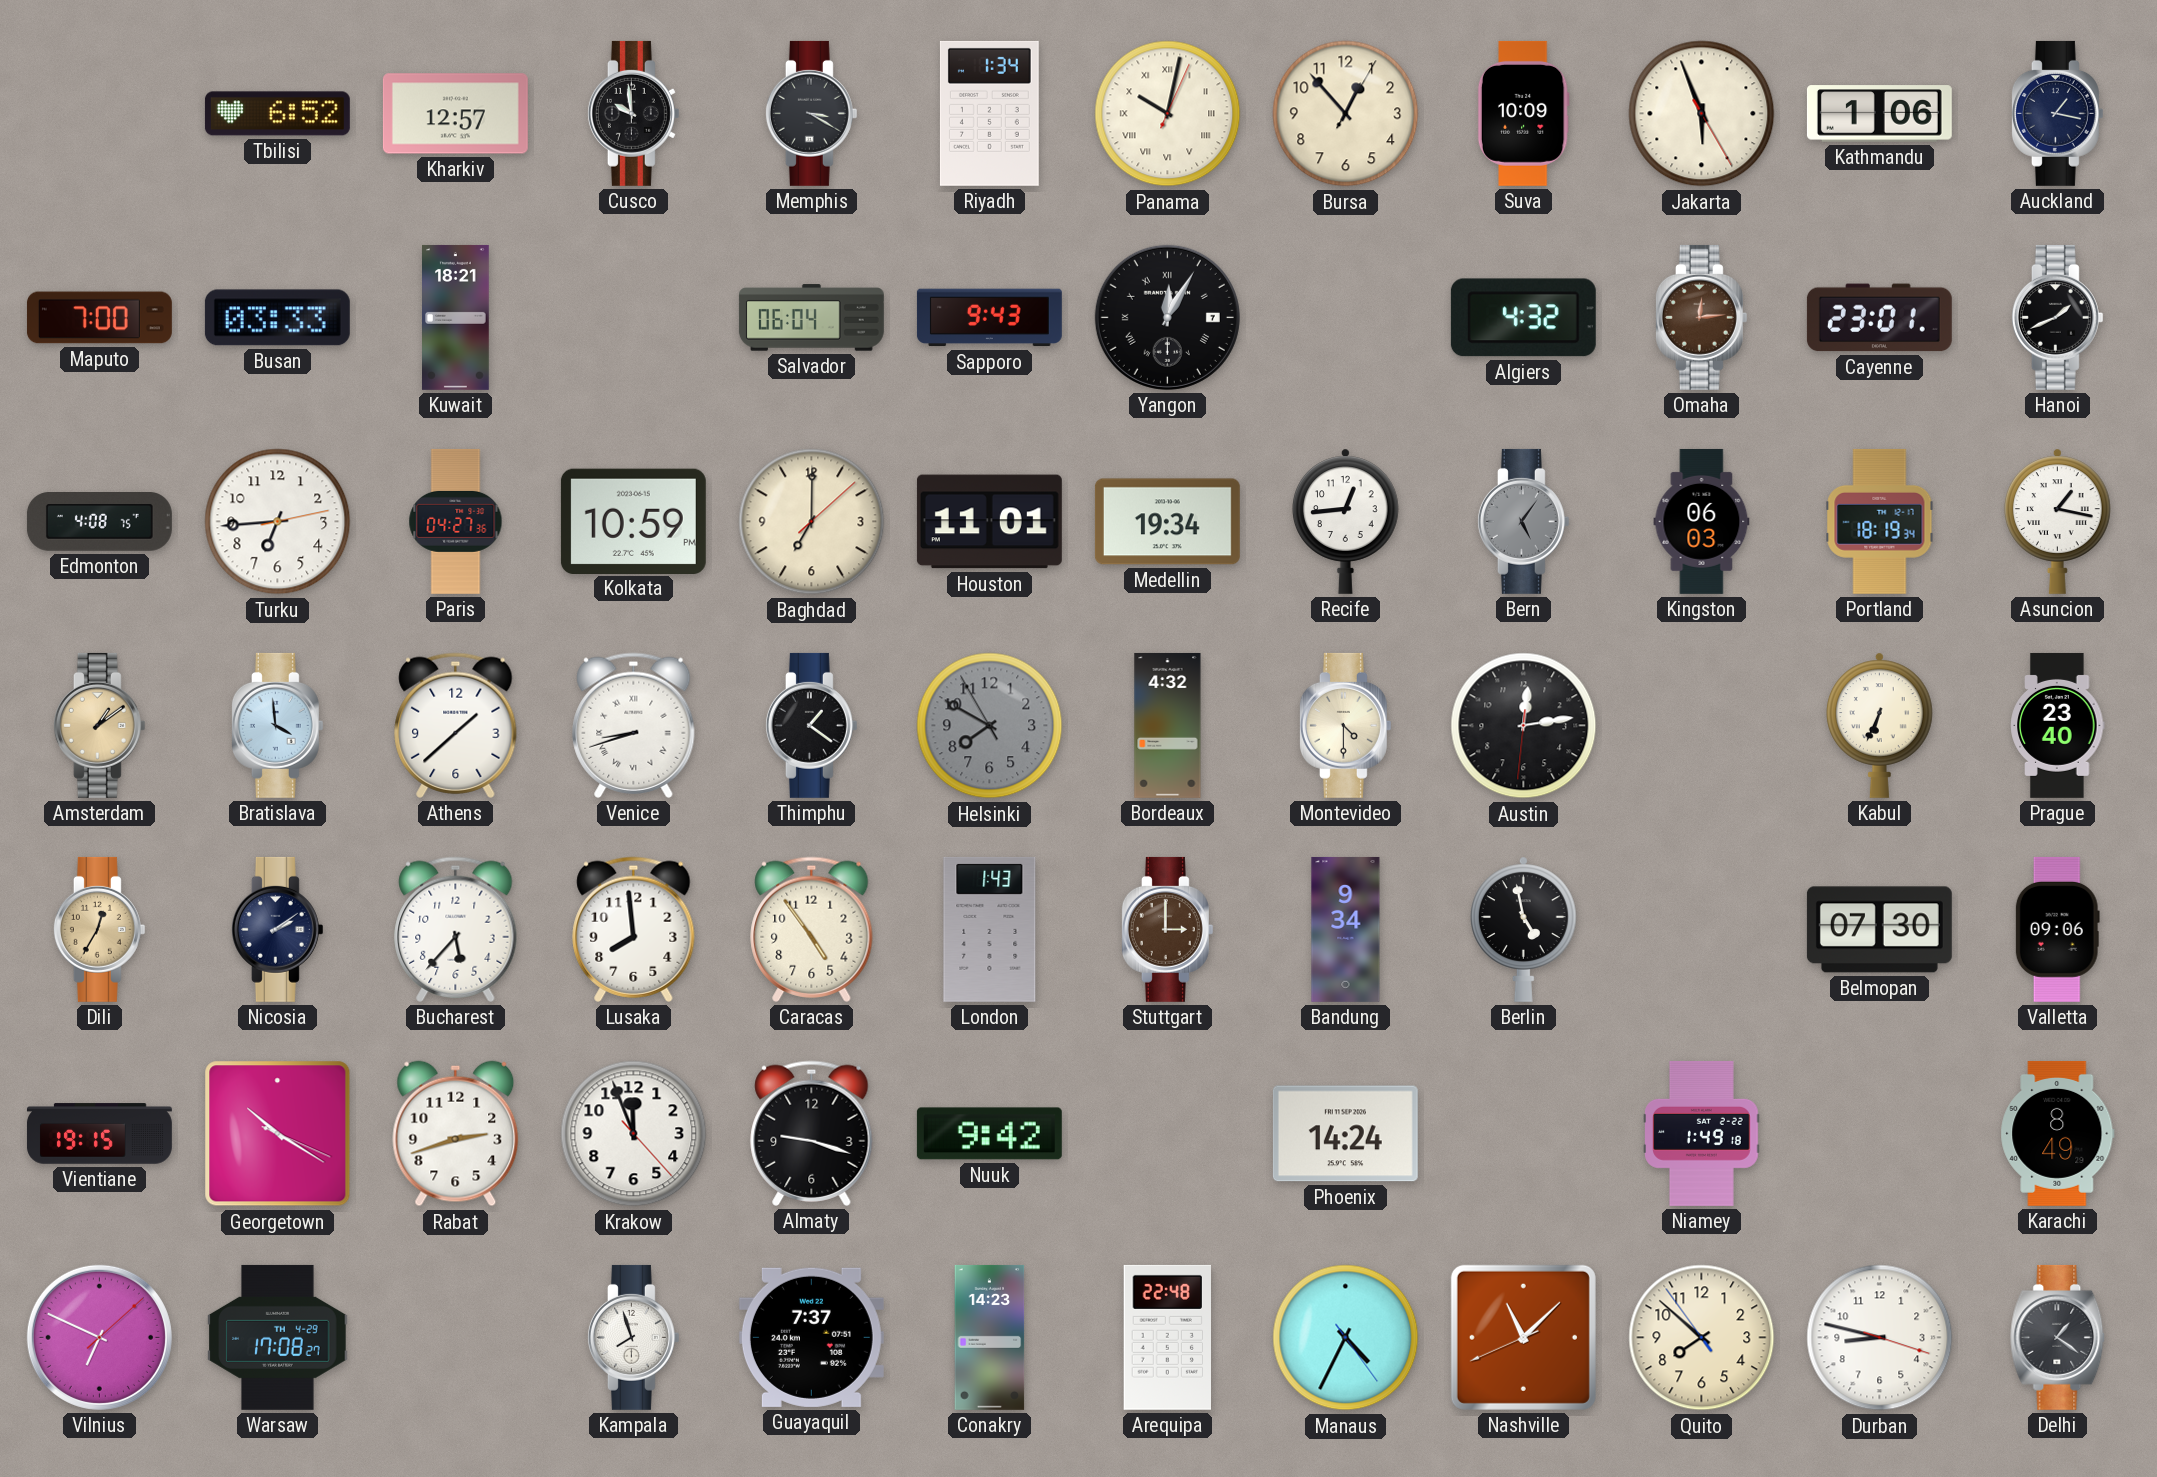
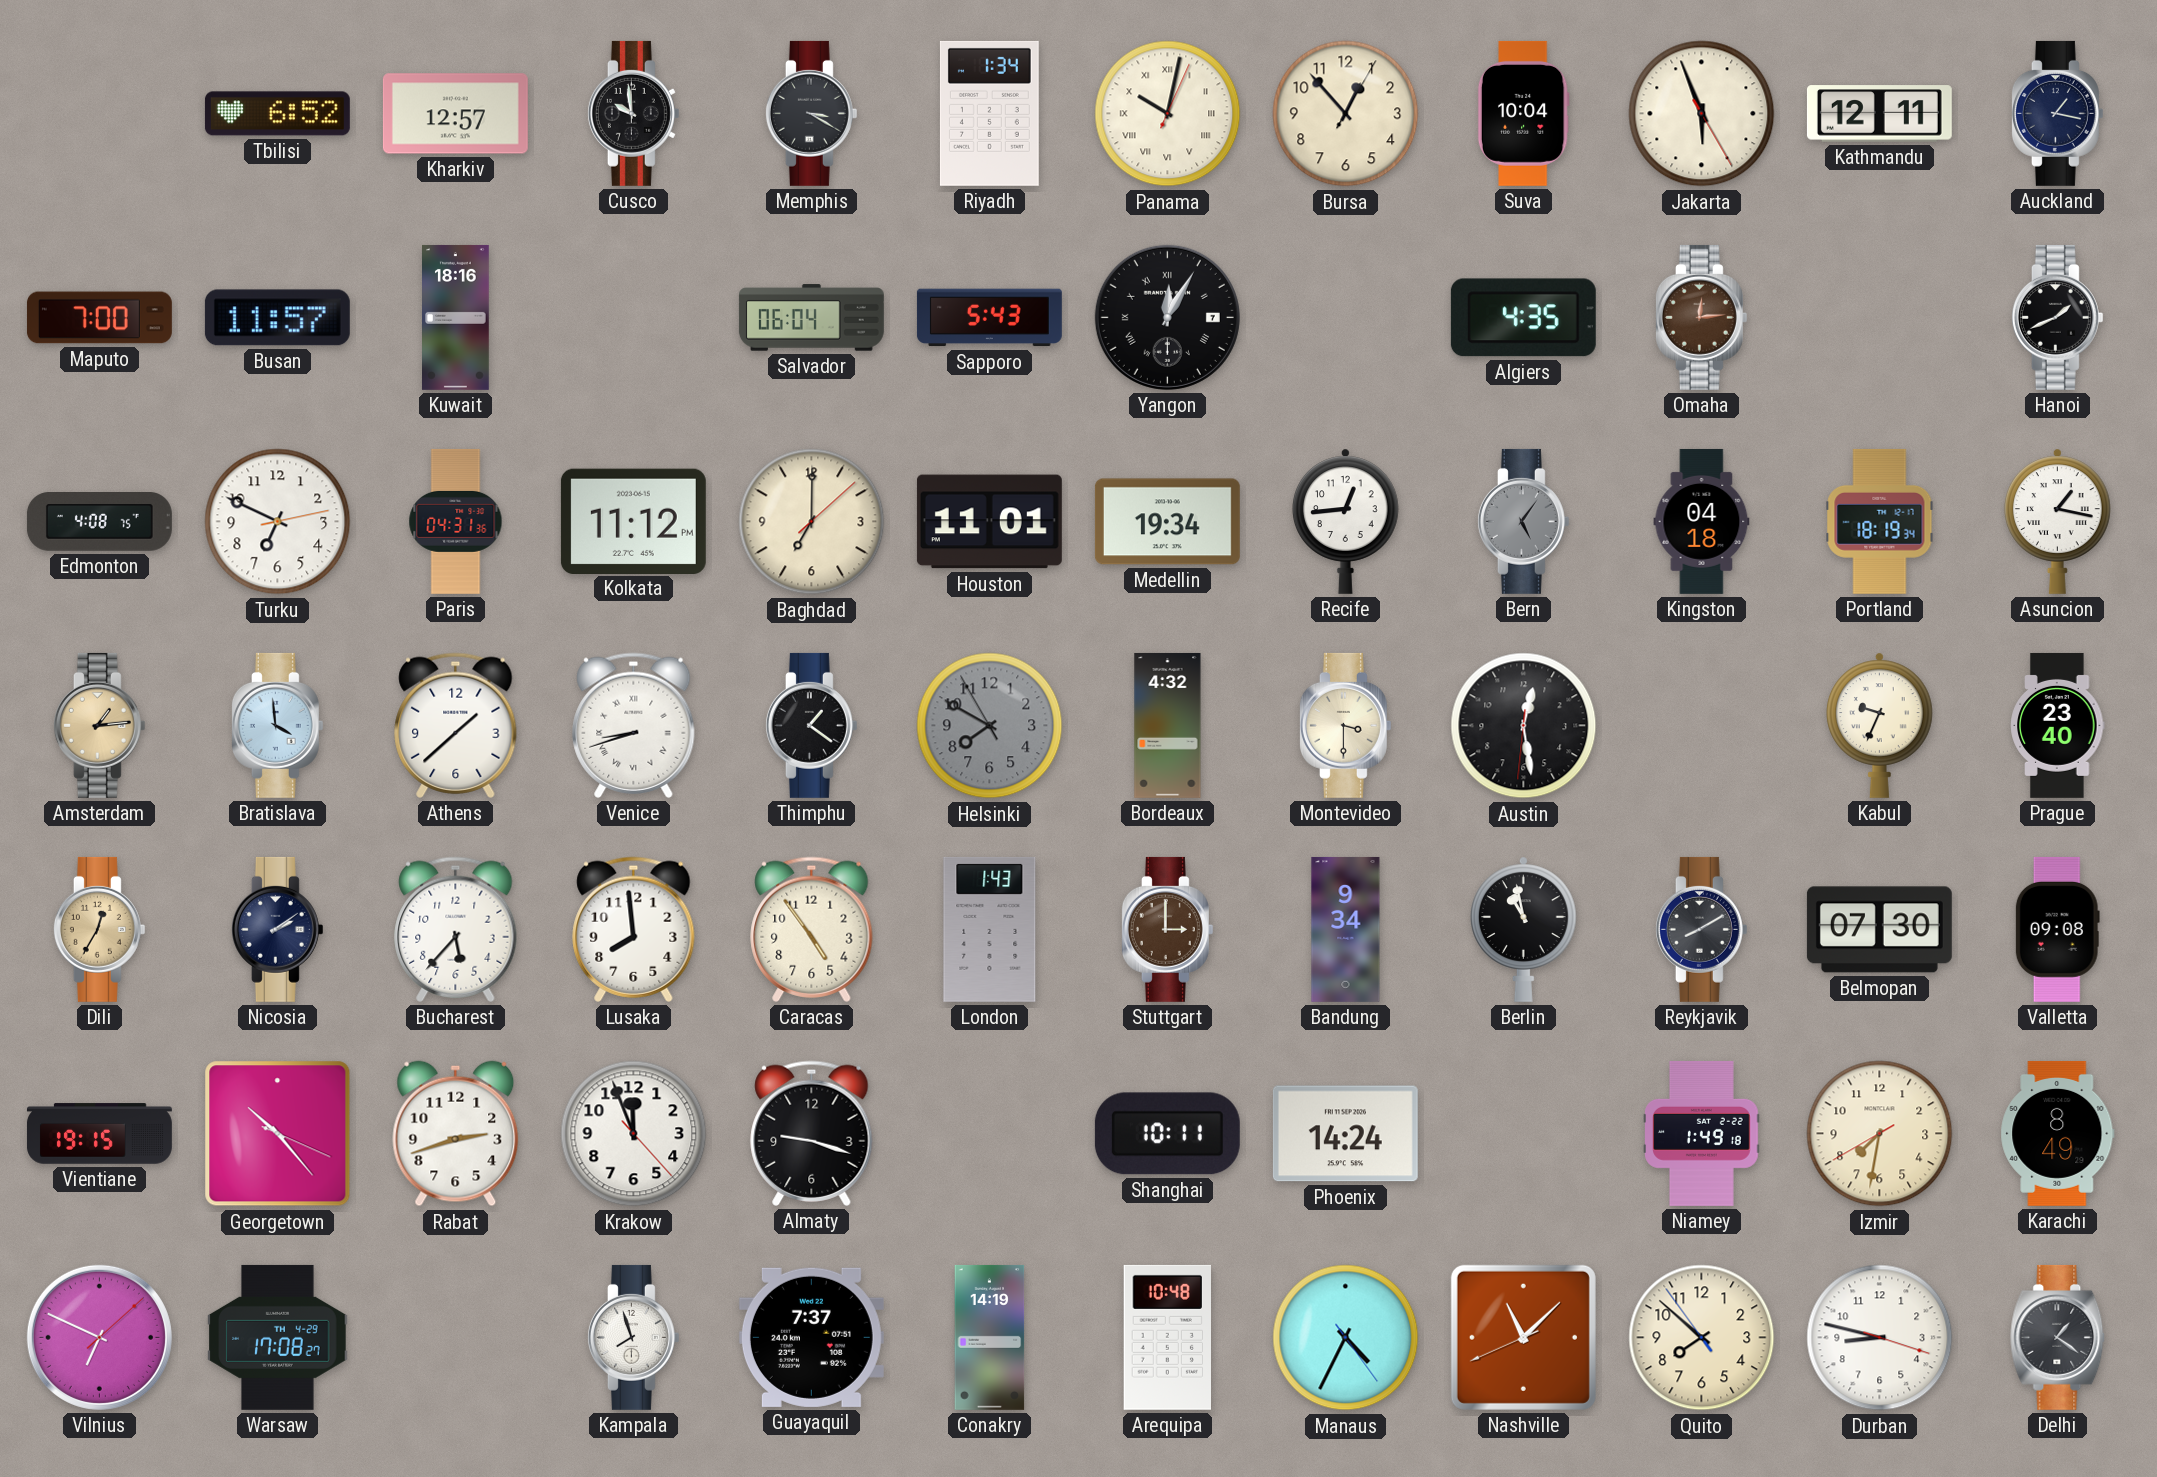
Suva: 10:09 -> 10:04
Kathmandu: 1:06 -> 12:11
Busan: 03:33 -> 11:57
Kuwait: 18:21 -> 18:16
Sapporo: 9:43 -> 5:43
Algiers: 4:32 -> 4:35
Cayenne: 23:01 -> none
Turku: 6:44 -> 6:49
Paris: 04:27 -> 04:31
Kolkata: 10:59 -> 11:12
Kingston: 06:03 -> 04:18
Amsterdam: 1:09 -> 1:14
Montevideo: 4:30 -> 3:30
Austin: 12:13 -> 12:28
Kabul: 6:34 -> 9:34
Berlin: 4:58 -> 10:58
Reykjavik: none -> 8:10
Valletta: 09:06 -> 09:08
Georgetown: 10:20 -> 10:23
Nuuk: 9:42 -> none
Shanghai: none -> 10:11
Izmir: none -> 7:31
Conakry: 14:23 -> 14:19
Arequipa: 22:48 -> 10:48
